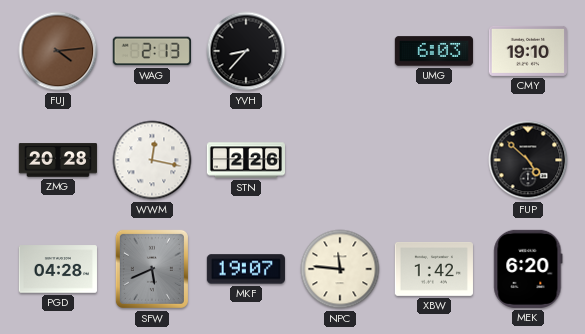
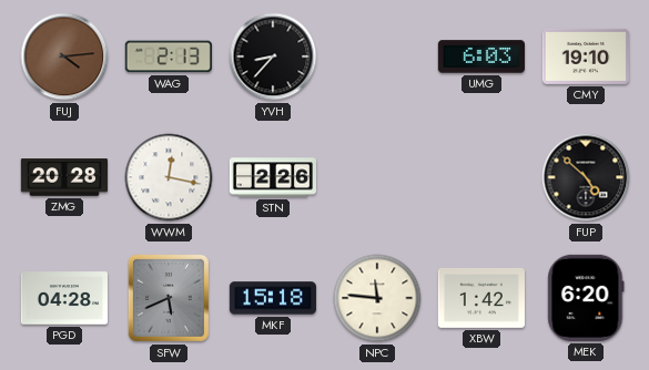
MKF: 19:07 -> 15:18
